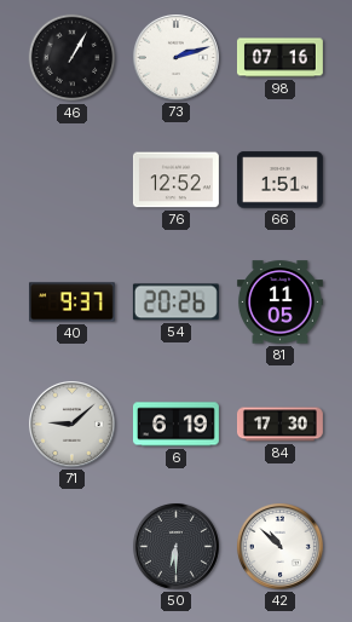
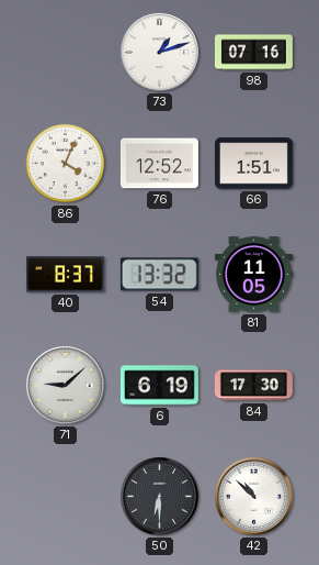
46: 1:05 -> none
73: 2:12 -> 1:12
86: none -> 4:04
40: 9:37 -> 8:37
54: 20:26 -> 13:32
